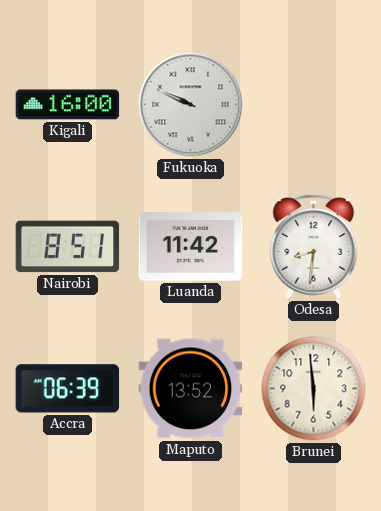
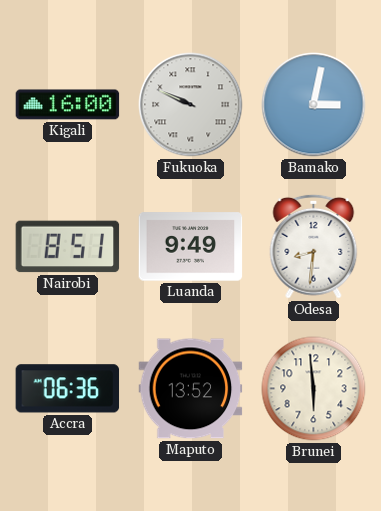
Bamako: none -> 3:02
Luanda: 11:42 -> 9:49
Accra: 06:39 -> 06:36
